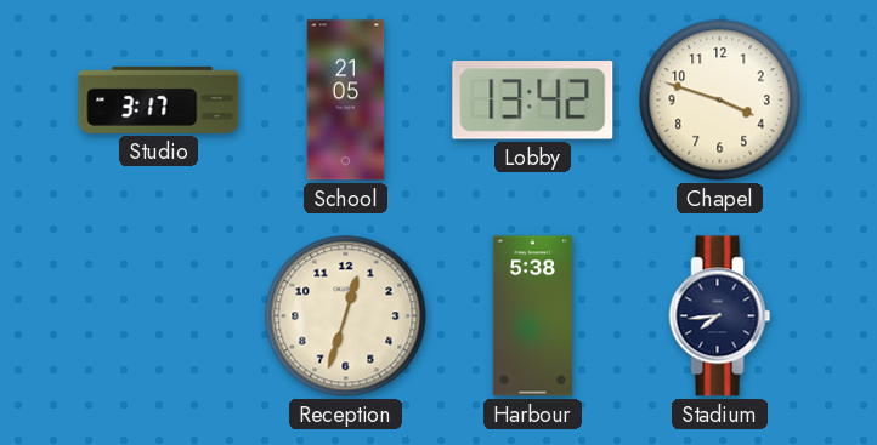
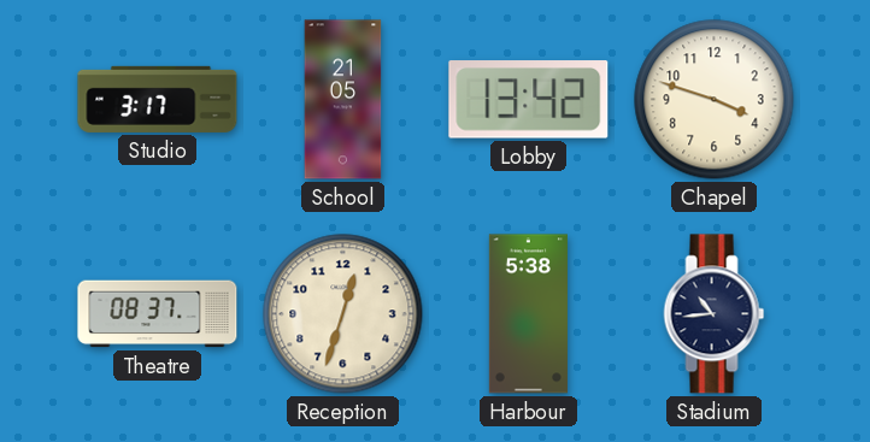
Theatre: none -> 08:37
Stadium: 7:44 -> 10:44
